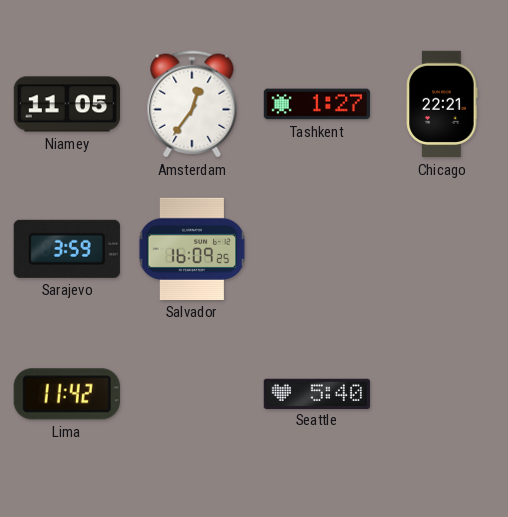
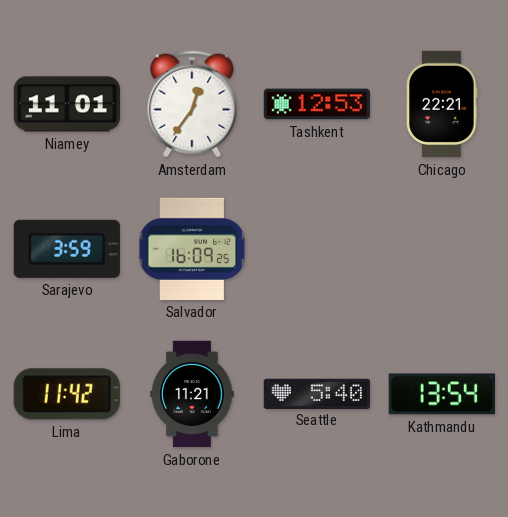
Niamey: 11:05 -> 11:01
Tashkent: 1:27 -> 12:53
Gaborone: none -> 11:21
Kathmandu: none -> 13:54
